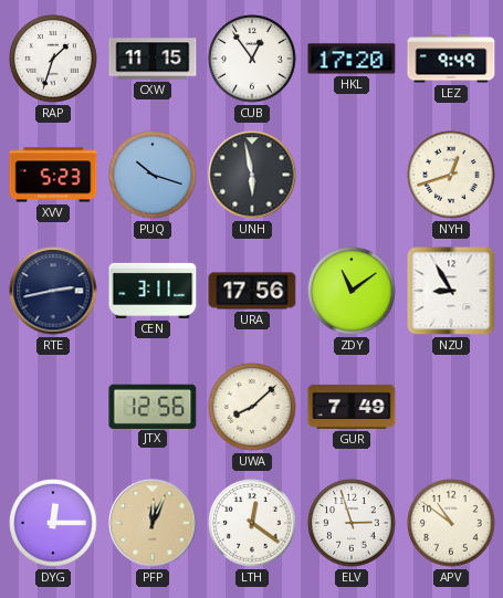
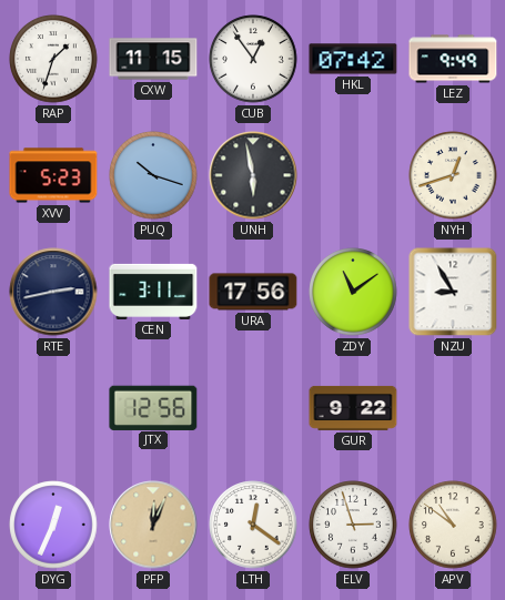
HKL: 17:20 -> 07:42
UWA: 8:08 -> none
GUR: 7:49 -> 9:22
DYG: 12:15 -> 12:34
